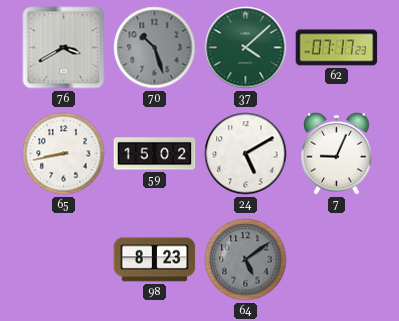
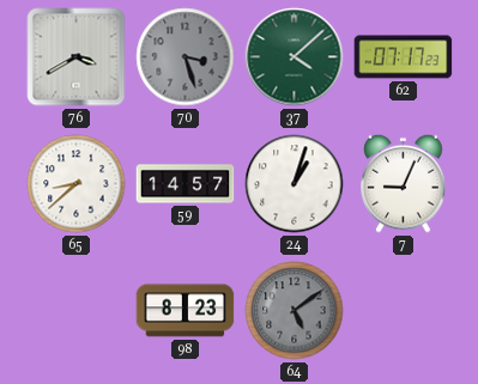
70: 10:27 -> 3:27
65: 8:43 -> 8:38
59: 15:02 -> 14:57
24: 5:10 -> 1:03
